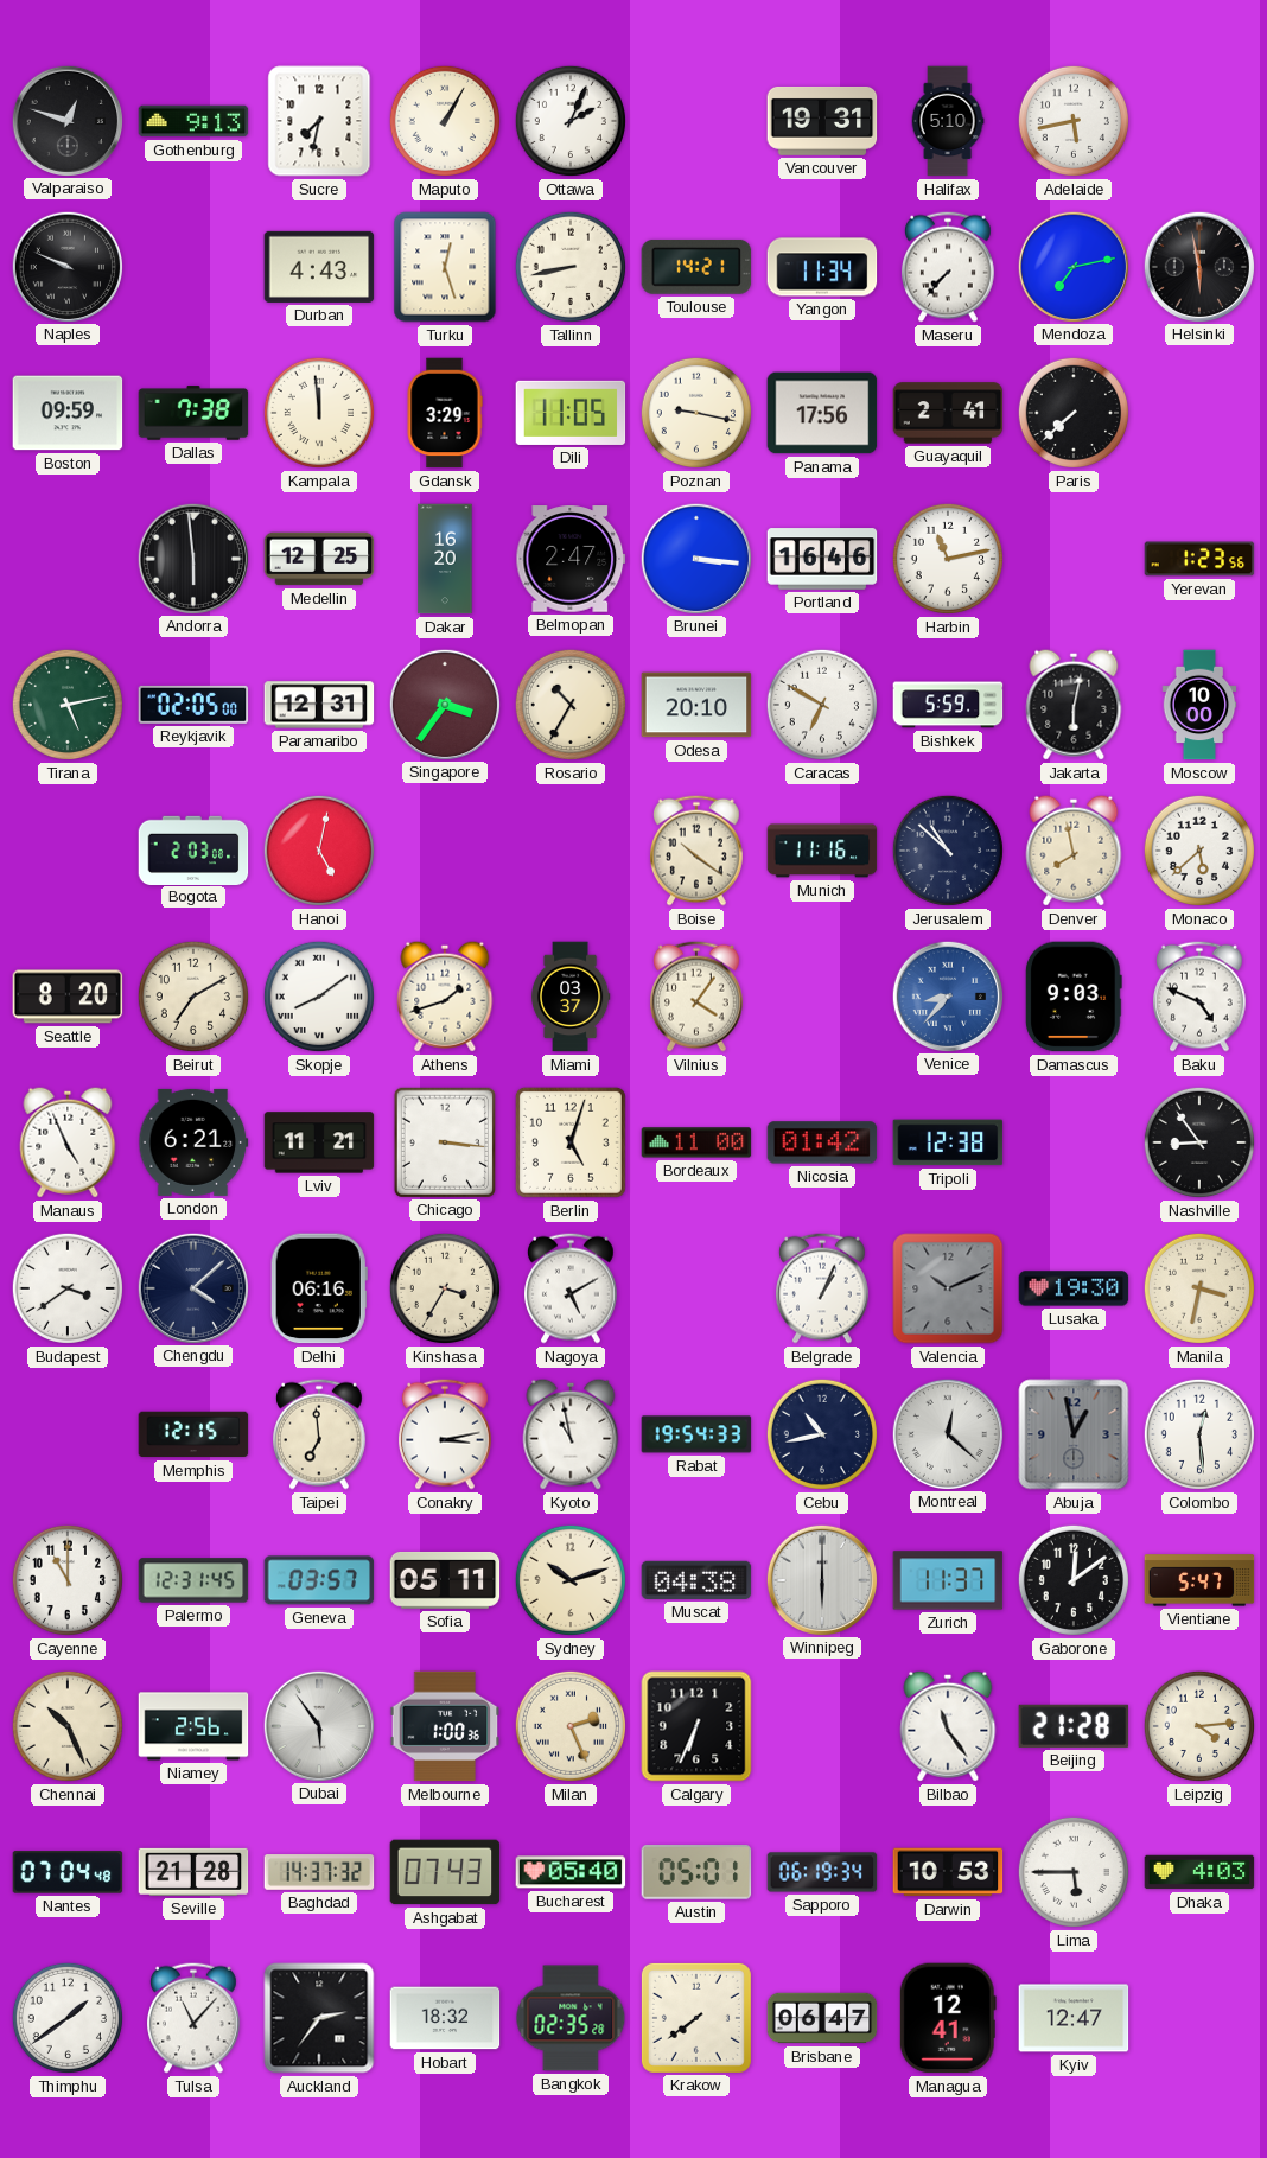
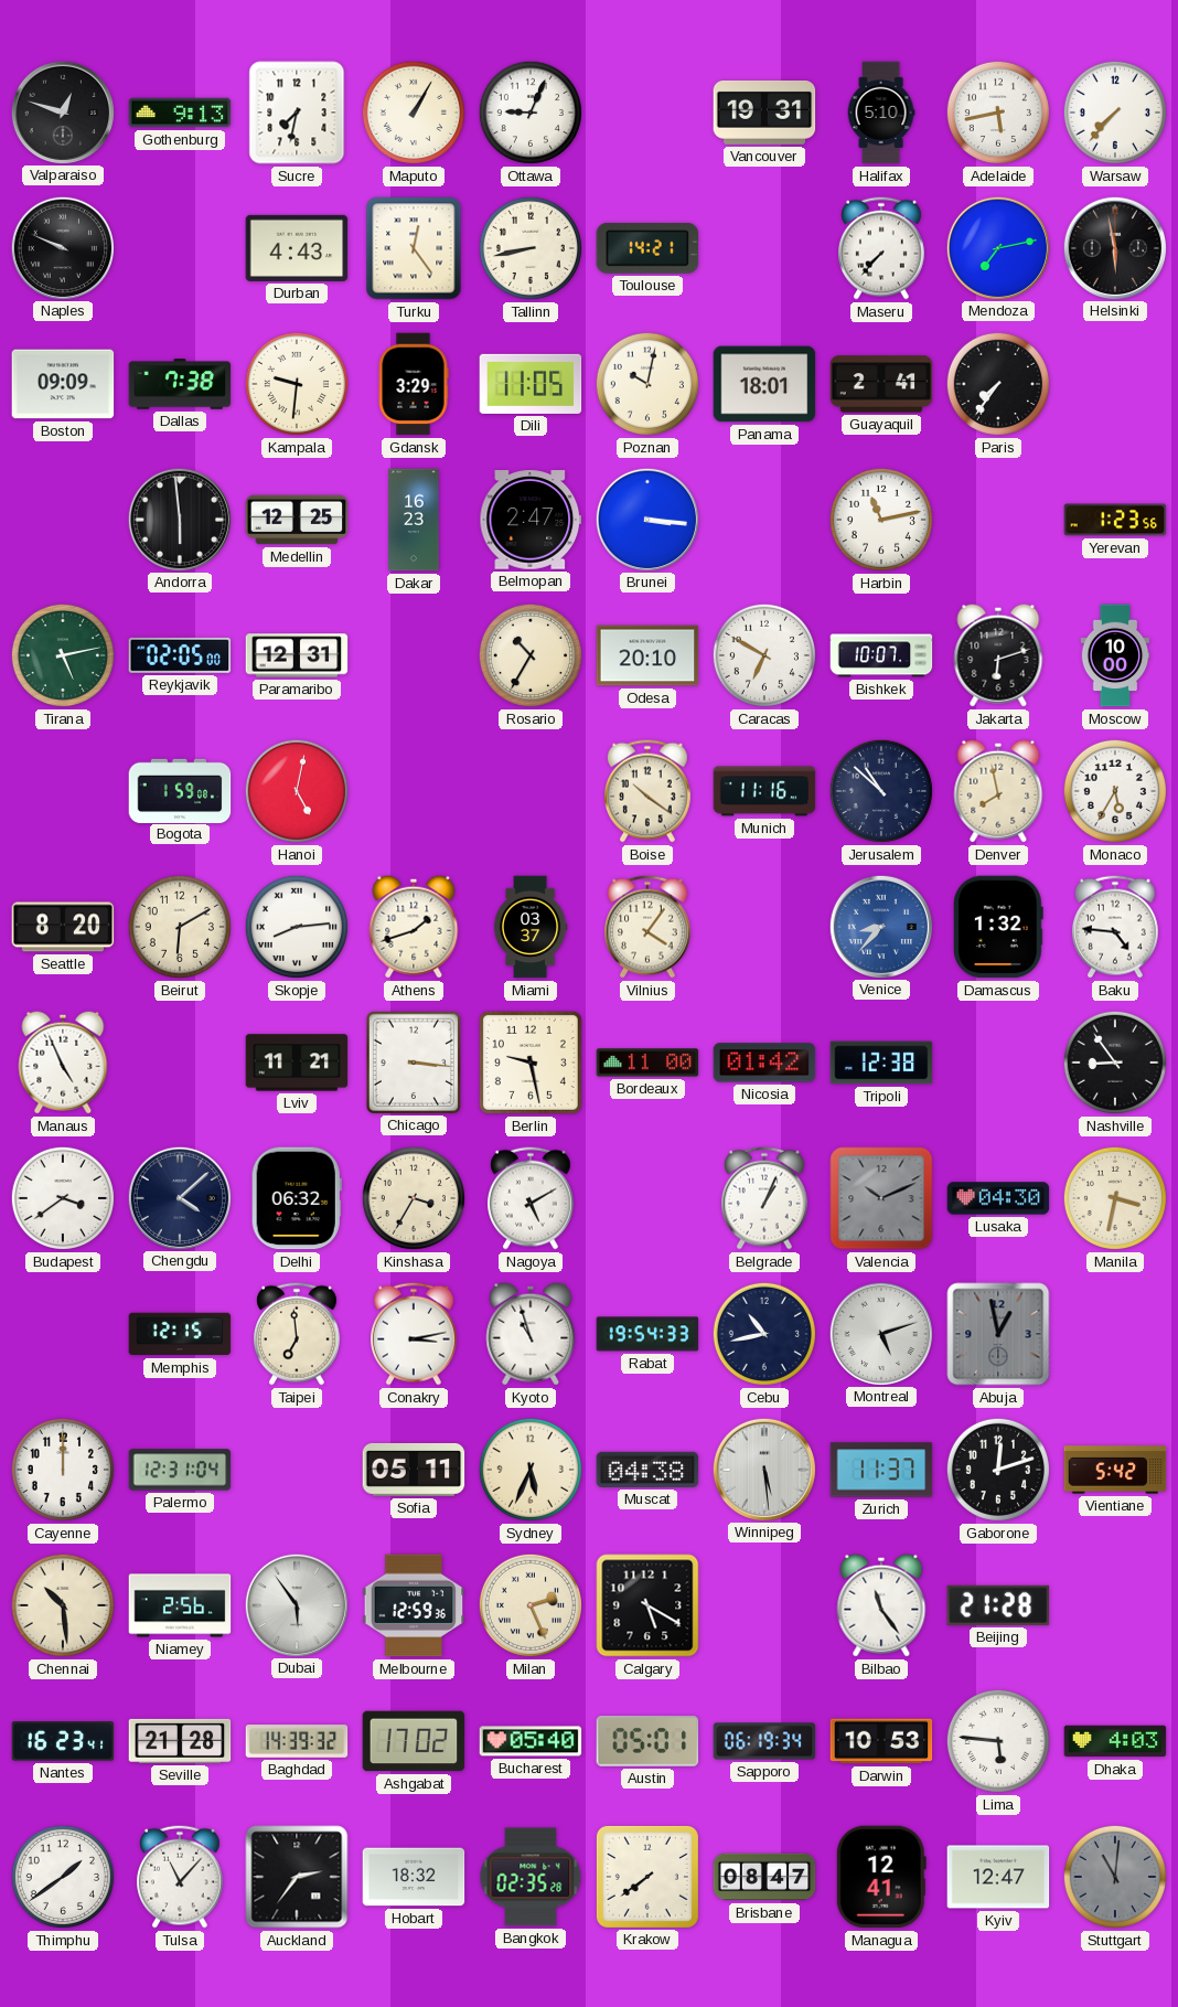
Ottawa: 2:04 -> 9:04
Warsaw: none -> 7:37
Turku: 12:27 -> 12:24
Yangon: 11:34 -> none
Boston: 09:59 -> 09:09
Kampala: 11:59 -> 9:31
Poznan: 9:17 -> 10:02
Panama: 17:56 -> 18:01
Paris: 7:38 -> 7:36
Dakar: 16:20 -> 16:23
Portland: 16:46 -> none
Singapore: 3:36 -> none
Bishkek: 5:59 -> 10:07
Jakarta: 6:02 -> 6:12
Bogota: 2:03 -> 1:59
Monaco: 5:38 -> 5:35
Beirut: 7:10 -> 6:10
Skopje: 8:09 -> 8:14
Damascus: 9:03 -> 1:32
Baku: 4:49 -> 4:46
London: 6:21 -> none
Berlin: 5:03 -> 9:28
Delhi: 06:16 -> 06:32
Lusaka: 19:30 -> 04:30
Kyoto: 10:58 -> 10:57
Montreal: 12:22 -> 5:12
Colombo: 12:29 -> none
Cayenne: 11:00 -> 12:00
Palermo: 12:31:45 -> 12:31:04
Geneva: 03:57 -> none
Sydney: 10:12 -> 5:34
Winnipeg: 6:00 -> 5:29
Gaborone: 12:09 -> 12:12
Vientiane: 5:47 -> 5:42
Chennai: 10:26 -> 10:29
Melbourne: 1:00 -> 12:59
Calgary: 6:34 -> 5:20
Leipzig: 4:14 -> none
Nantes: 07:04 -> 16:23
Baghdad: 14:37 -> 14:39
Ashgabat: 07:43 -> 17:02
Lima: 5:45 -> 5:46
Brisbane: 06:47 -> 08:47
Stuttgart: none -> 11:01
